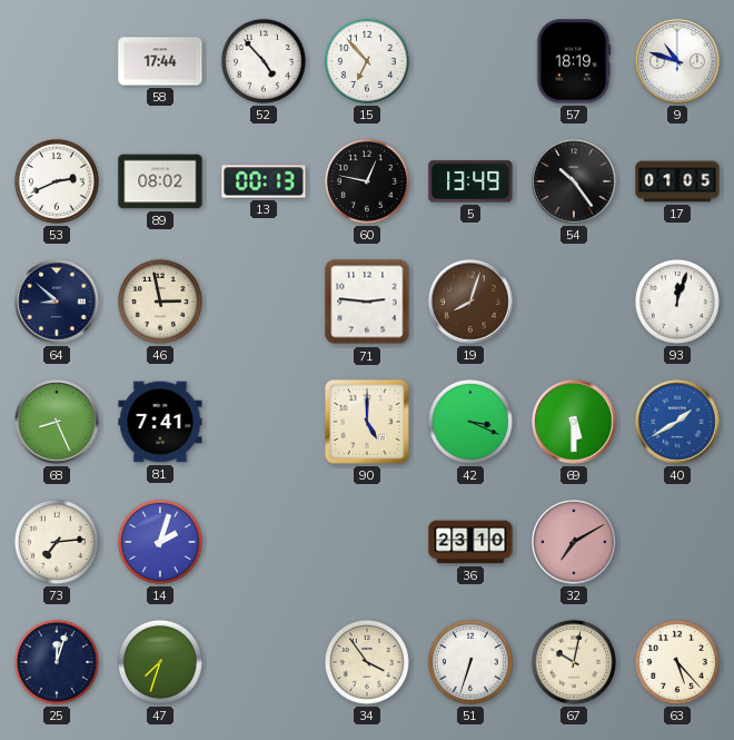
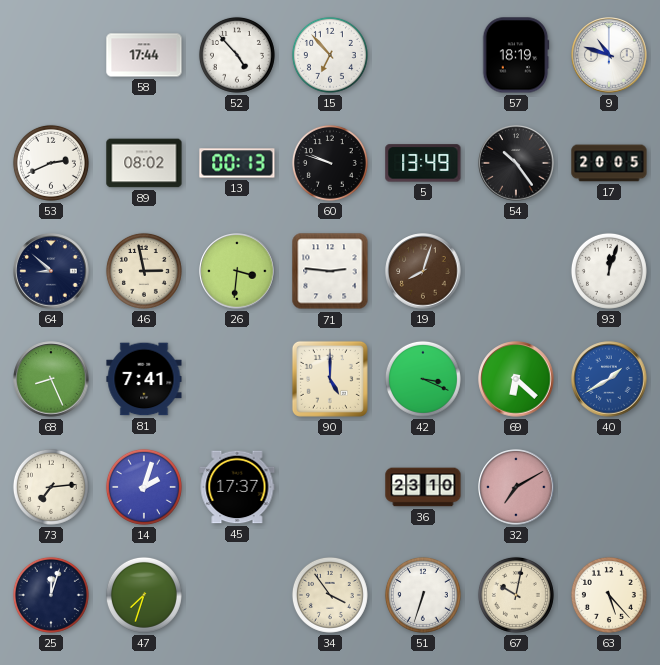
60: 12:47 -> 9:48
17: 01:05 -> 20:05
26: none -> 3:31
69: 5:30 -> 6:22
45: none -> 17:37
